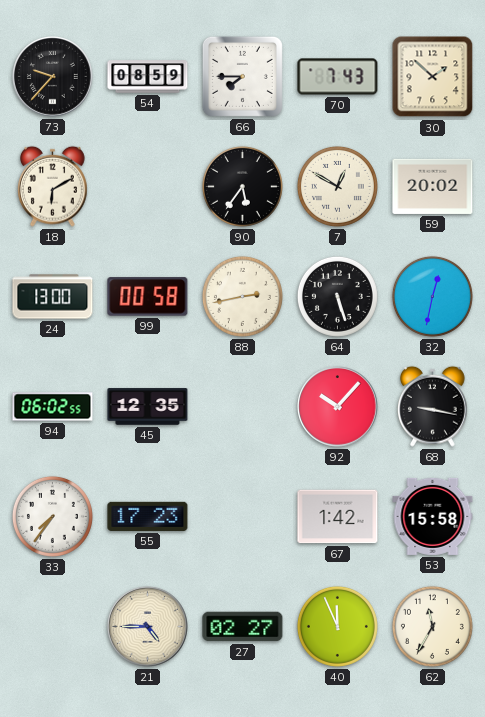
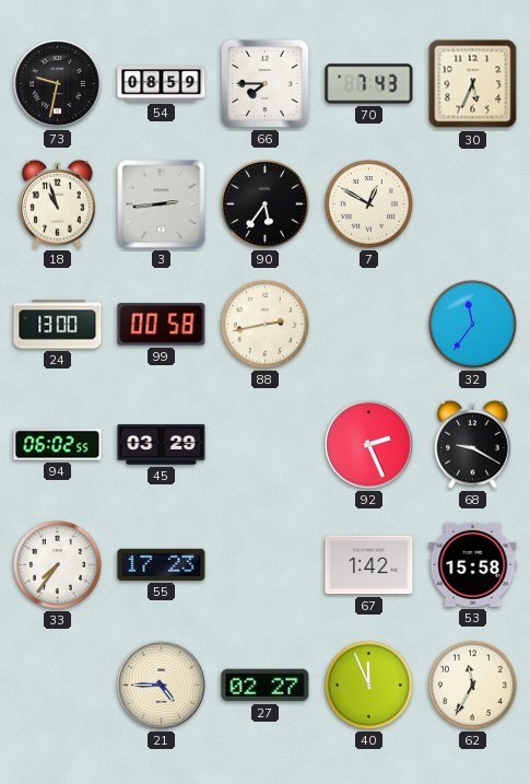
73: 9:37 -> 9:32
30: 1:52 -> 5:34
18: 6:10 -> 10:57
3: none -> 2:44
59: 20:02 -> none
64: 5:27 -> none
32: 12:32 -> 11:36
45: 12:35 -> 03:29
92: 10:07 -> 2:26
68: 9:17 -> 9:20
